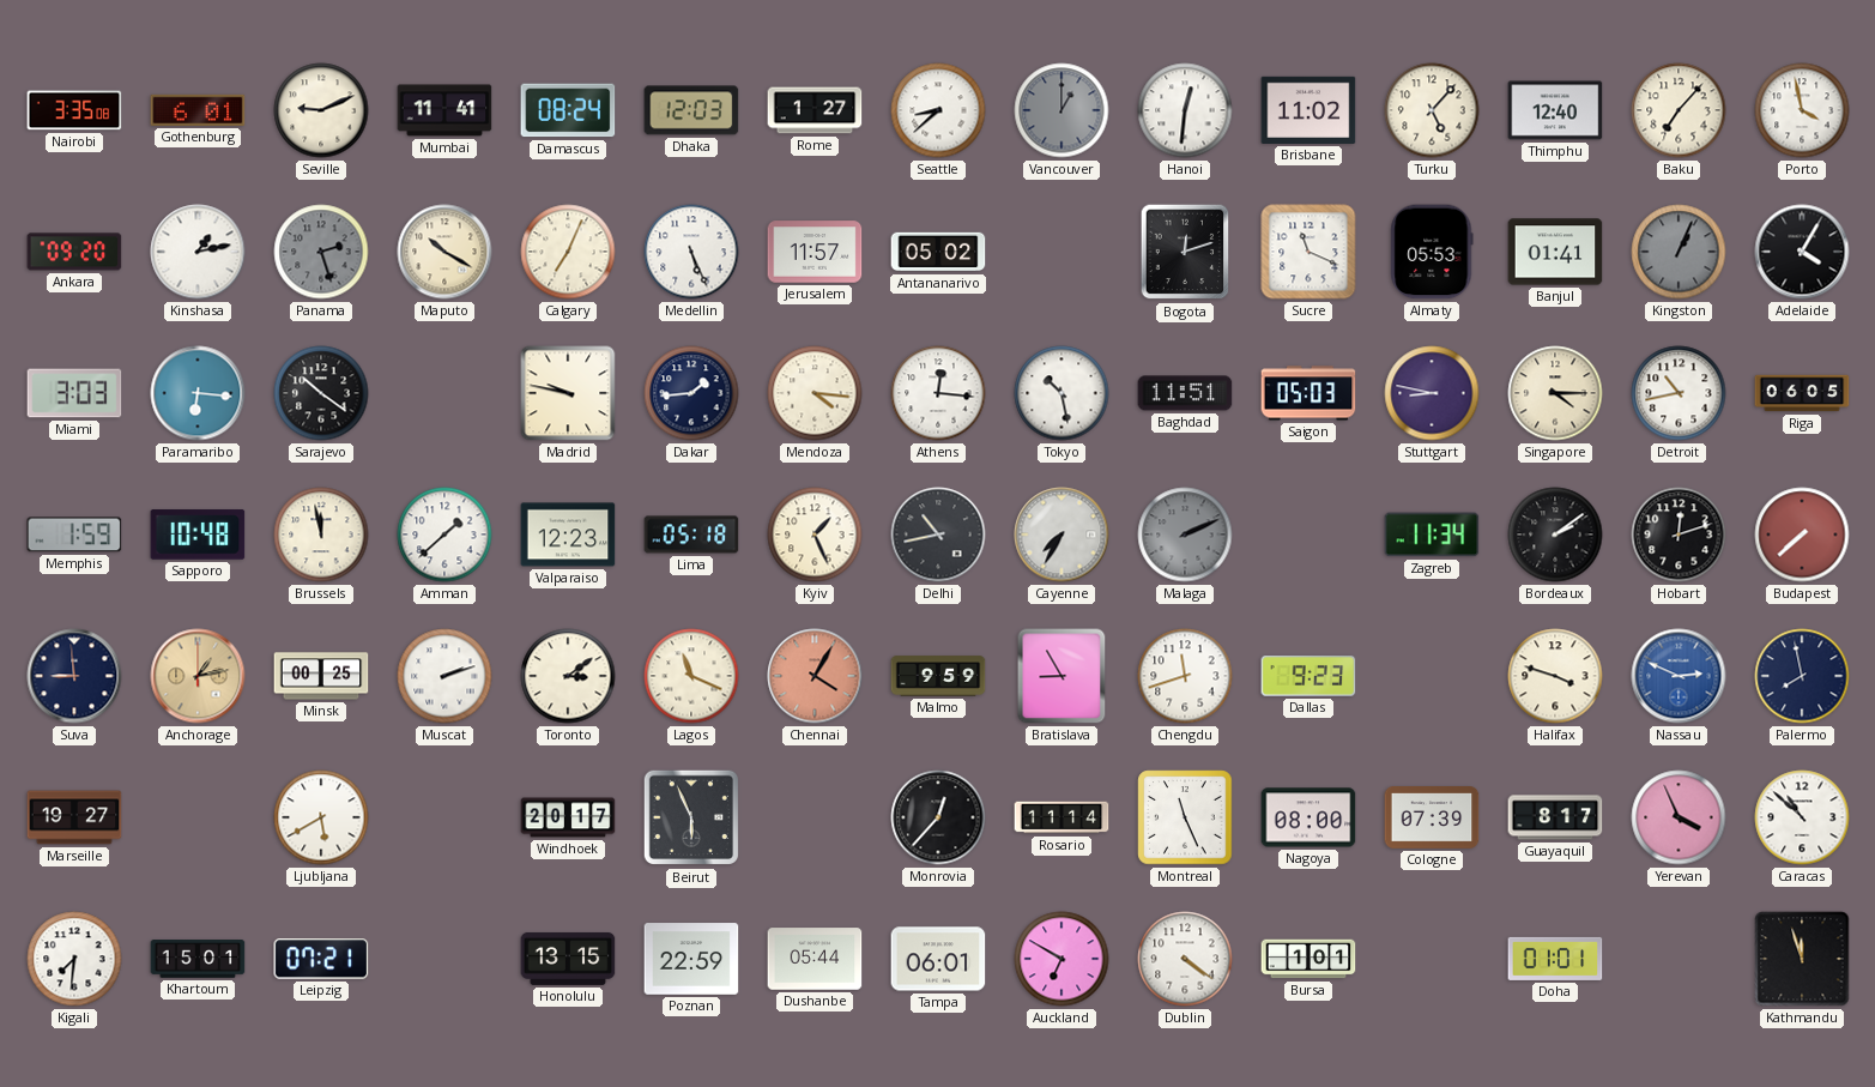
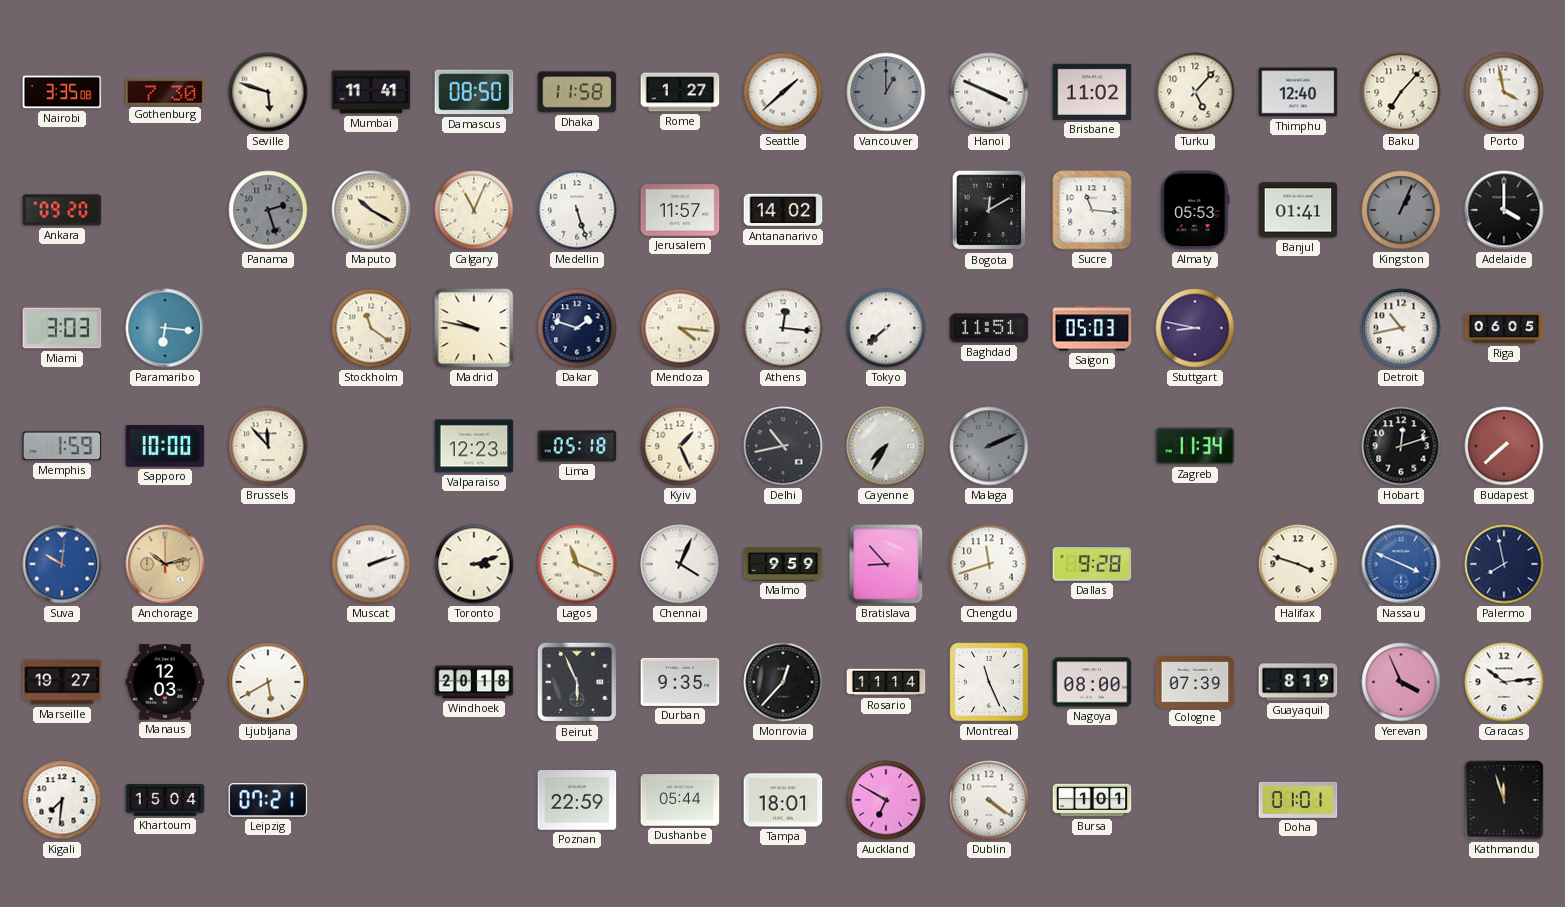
Gothenburg: 6:01 -> 7:30
Seville: 9:11 -> 5:48
Damascus: 08:24 -> 08:50
Dhaka: 12:03 -> 11:58
Seattle: 8:38 -> 1:38
Hanoi: 12:31 -> 3:49
Kinshasa: 1:13 -> none
Calgary: 7:04 -> 11:04
Medellin: 5:26 -> 5:27
Antananarivo: 05:02 -> 14:02
Bogota: 12:12 -> 12:10
Sucre: 11:19 -> 11:16
Adelaide: 4:05 -> 4:00
Sarajevo: 10:21 -> none
Stockholm: none -> 11:21
Dakar: 1:44 -> 1:48
Tokyo: 10:28 -> 7:38
Singapore: 4:15 -> none
Sapporo: 10:48 -> 10:00
Brussels: 11:58 -> 11:53
Amman: 1:38 -> none
Bordeaux: 2:09 -> none
Suva: 8:59 -> 10:01
Suva dial: navy -> blue
Anchorage: 1:13 -> 10:13
Minsk: 00:25 -> none
Toronto: 3:09 -> 3:12
Chennai: 4:05 -> 4:04
Chennai dial: salmon -> white
Bratislava: 8:55 -> 8:53
Dallas: 9:23 -> 9:28
Nassau: 2:49 -> 3:49
Manaus: none -> 12:03
Windhoek: 20:17 -> 20:18
Durban: none -> 9:35
Guayaquil: 8:17 -> 8:19
Caracas: 10:52 -> 10:14
Khartoum: 15:01 -> 15:04
Honolulu: 13:15 -> none
Tampa: 06:01 -> 18:01
